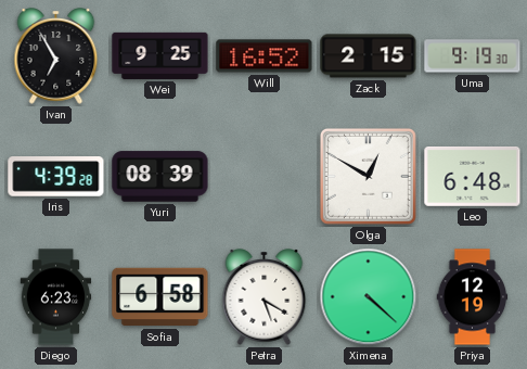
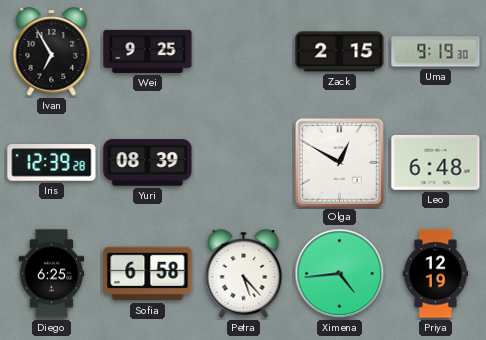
Will: 16:52 -> none
Iris: 4:39 -> 12:39
Diego: 6:23 -> 6:25
Petra: 5:20 -> 5:23
Ximena: 4:22 -> 4:44
